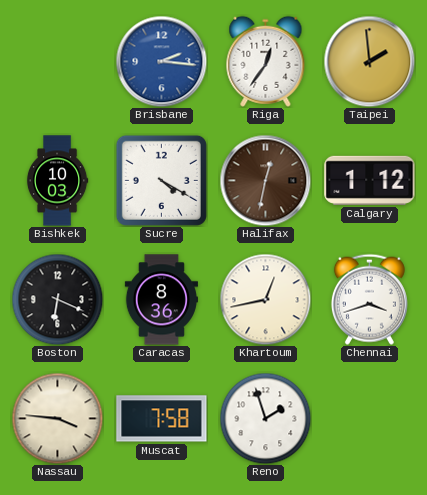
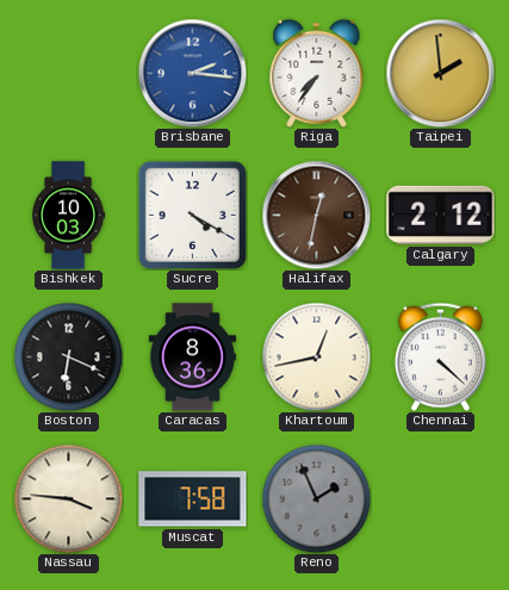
Riga: 12:36 -> 7:36
Calgary: 1:12 -> 2:12
Chennai: 3:42 -> 4:22
Reno: 1:57 -> 1:56
Reno dial: white -> grey
